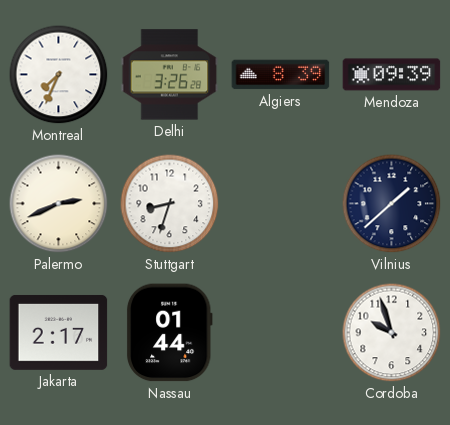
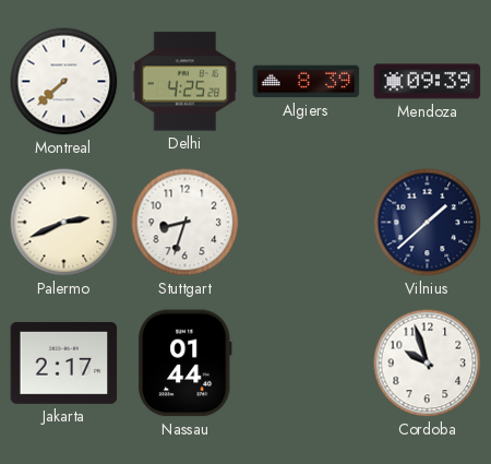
Montreal: 7:34 -> 7:38
Delhi: 3:26 -> 4:25
